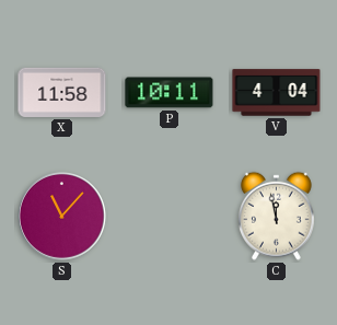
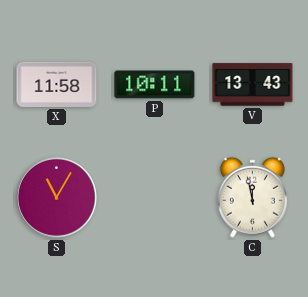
V: 4:04 -> 13:43
S: 11:07 -> 11:05
